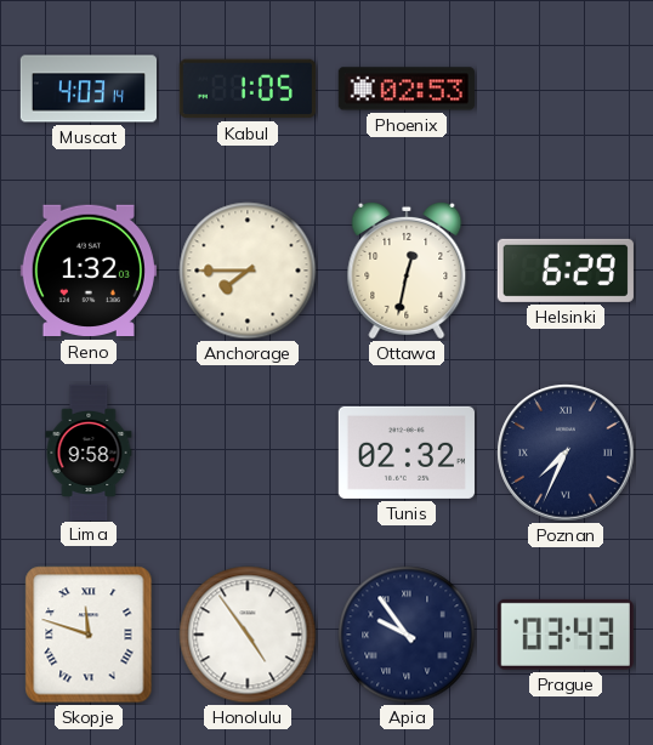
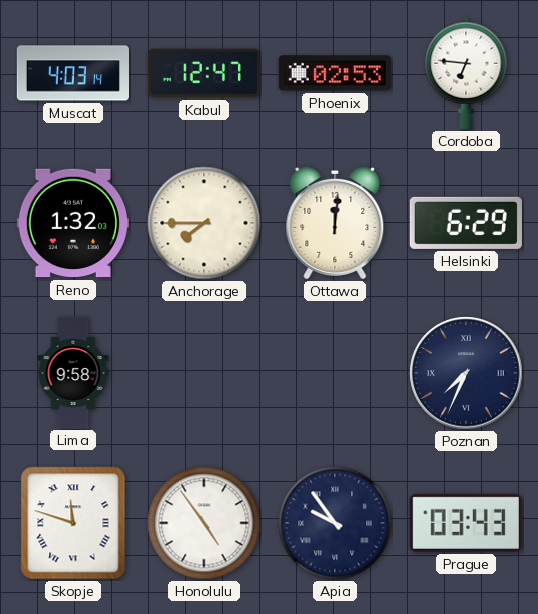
Kabul: 1:05 -> 12:47
Cordoba: none -> 6:46
Ottawa: 12:32 -> 12:01
Tunis: 02:32 -> none
